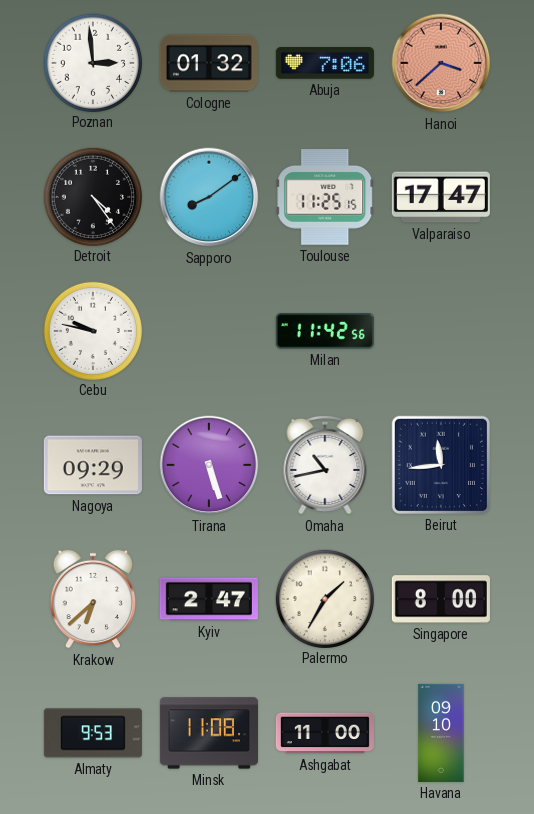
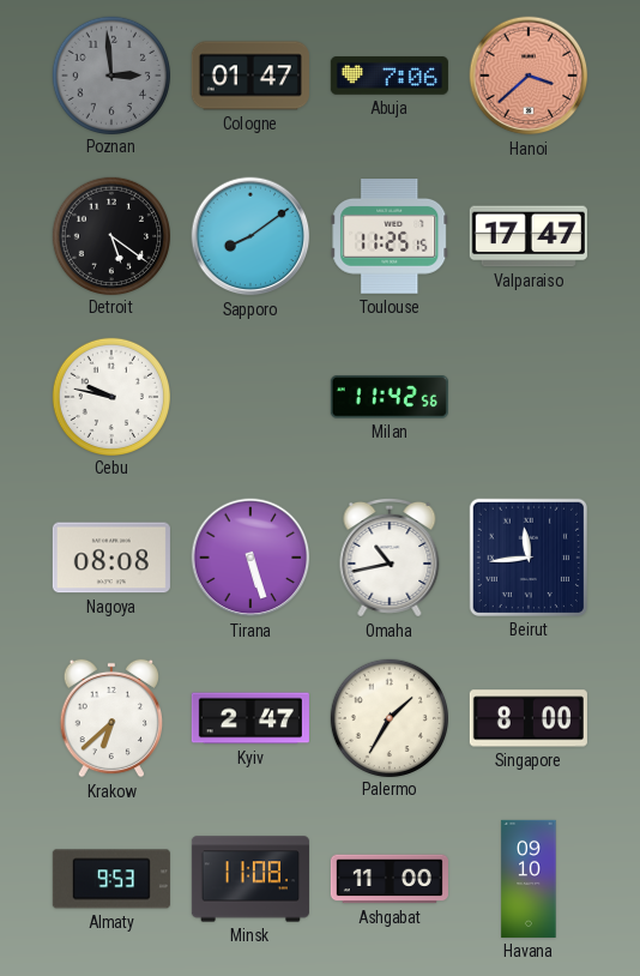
Poznan dial: white -> grey
Cologne: 01:32 -> 01:47
Detroit: 4:24 -> 5:21
Nagoya: 09:29 -> 08:08
